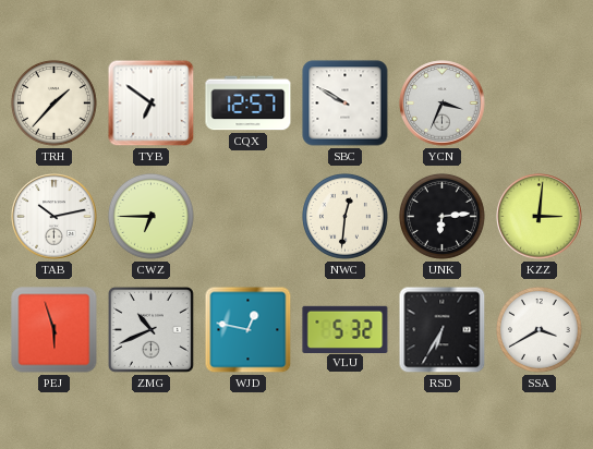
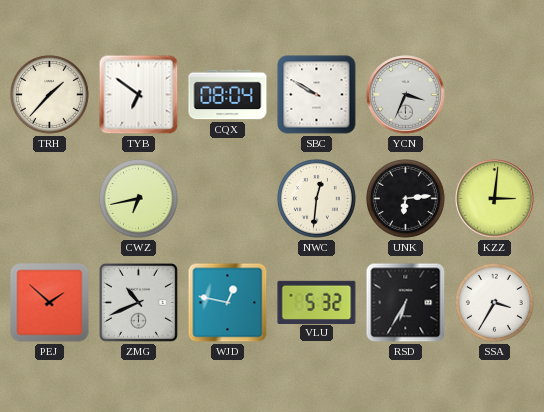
CQX: 12:57 -> 08:04
TAB: 10:13 -> none
CWZ: 6:45 -> 6:43
PEJ: 5:57 -> 1:52
SSA: 3:40 -> 3:35
